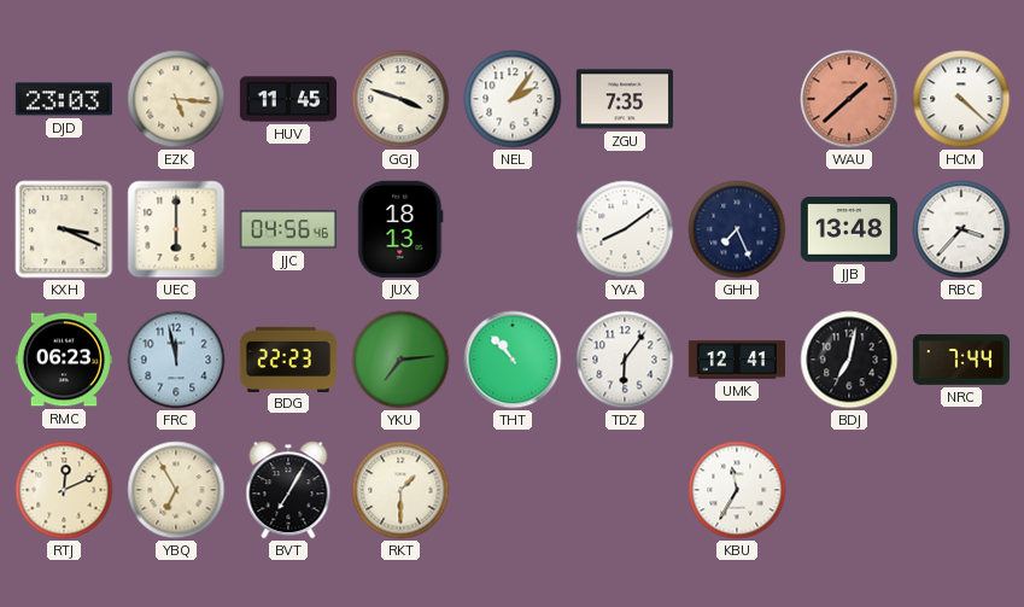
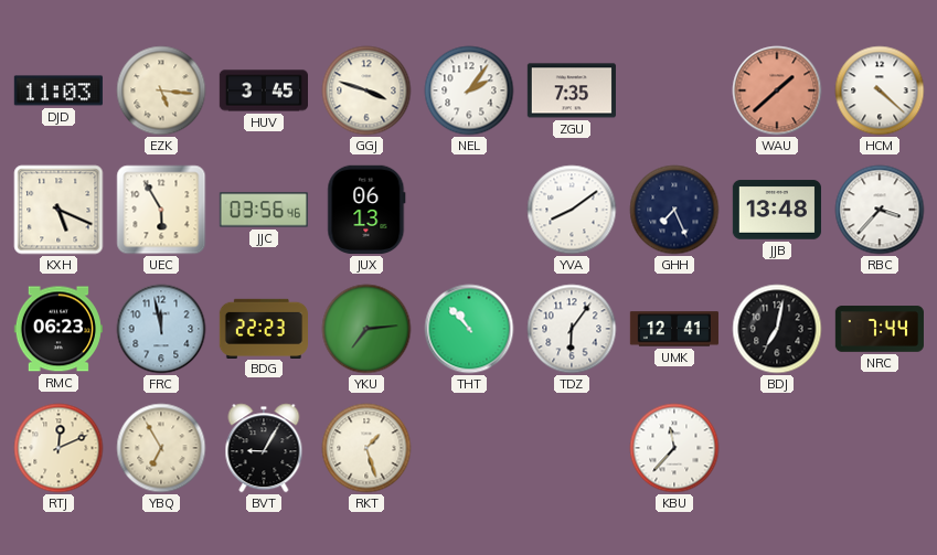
DJD: 23:03 -> 11:03
HUV: 11:45 -> 3:45
KXH: 3:19 -> 5:19
UEC: 6:00 -> 5:55
JJC: 04:56 -> 03:56
JUX: 18:13 -> 06:13
BVT: 7:05 -> 9:05
RKT: 1:30 -> 1:27
KBU: 11:35 -> 11:37
